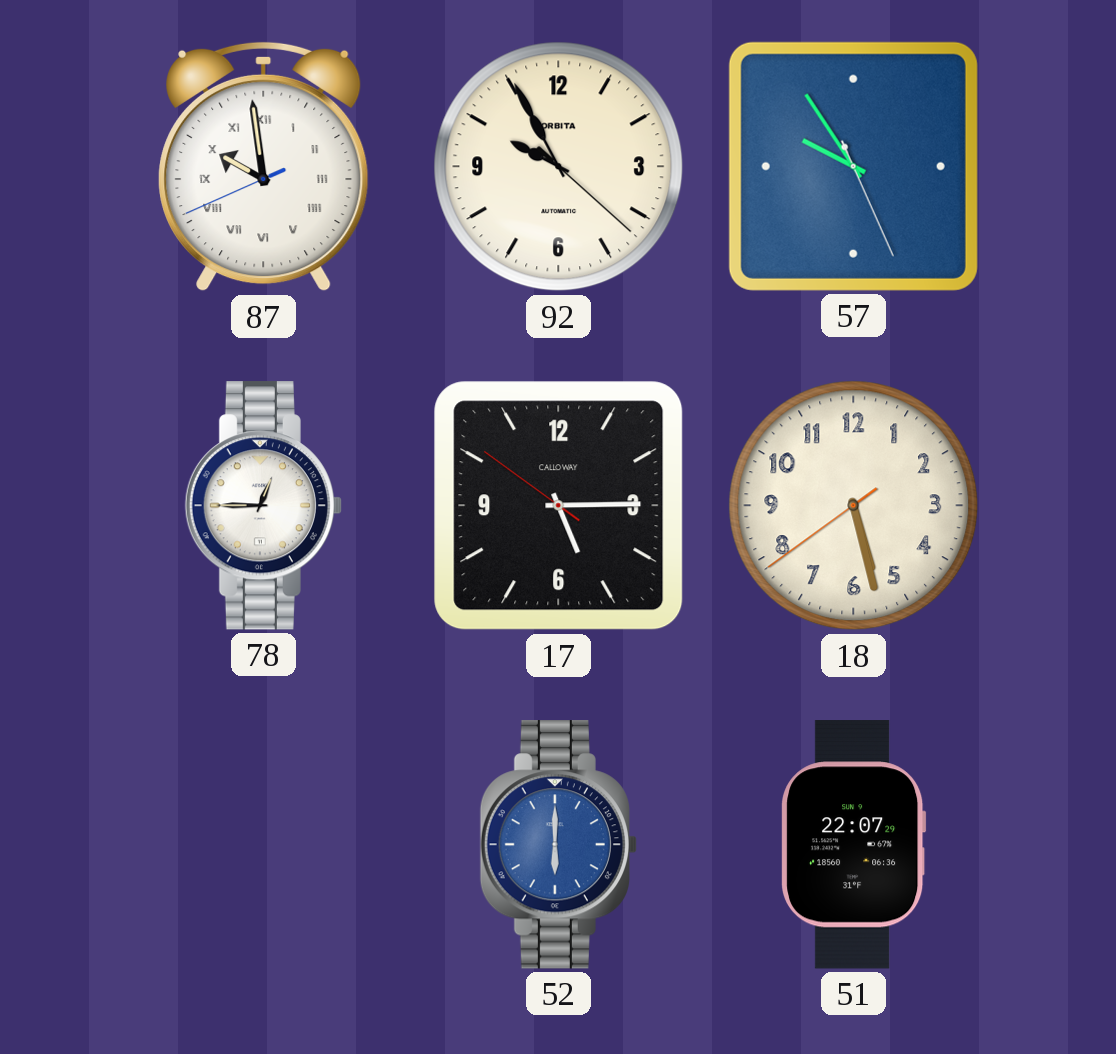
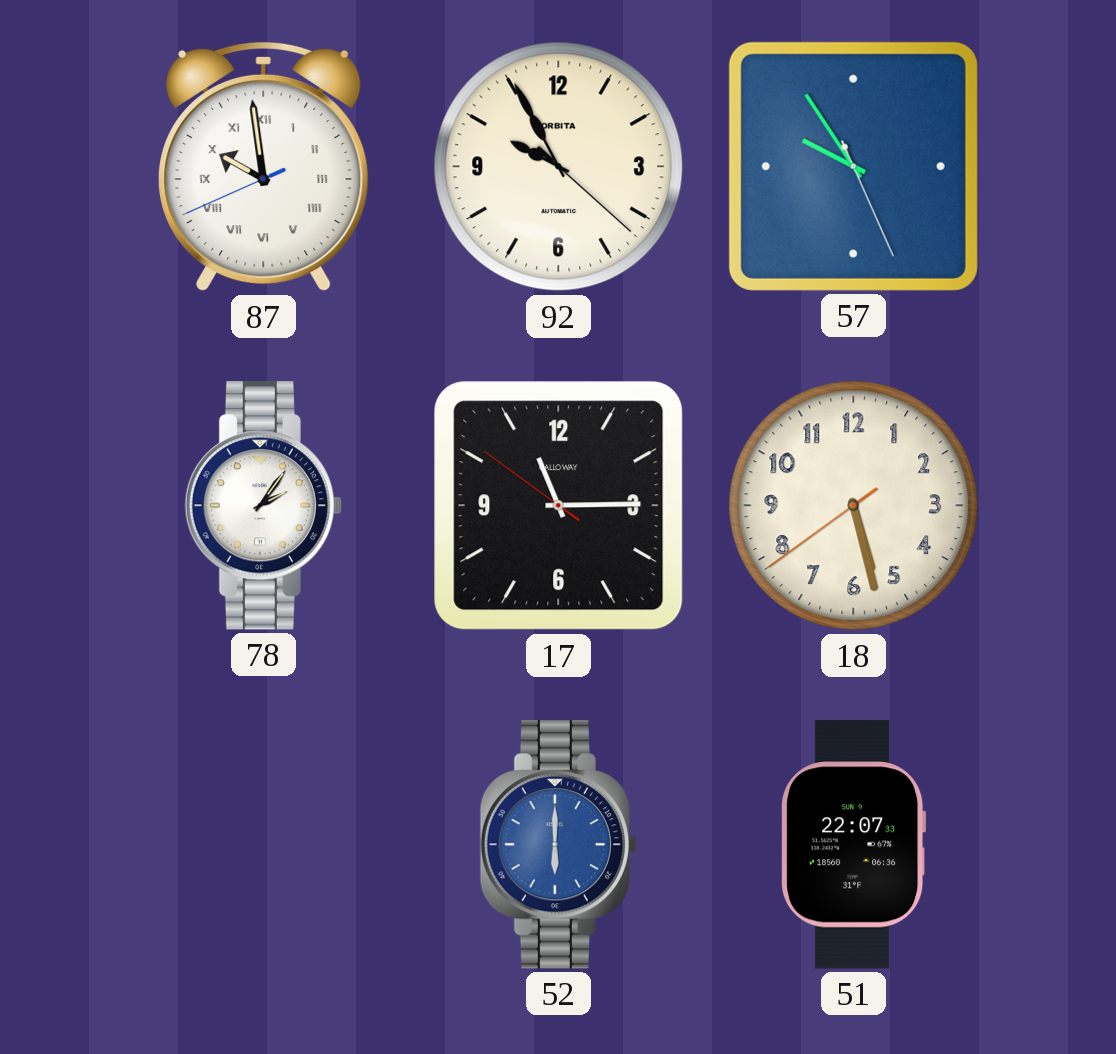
78: 12:45 -> 2:06
17: 5:14 -> 11:14
51: 22:07:29 -> 22:07:33
